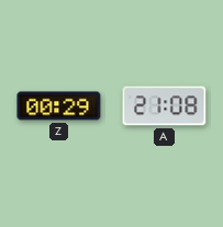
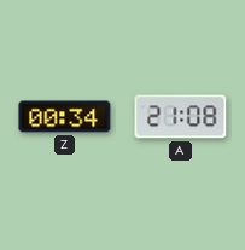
Z: 00:29 -> 00:34
